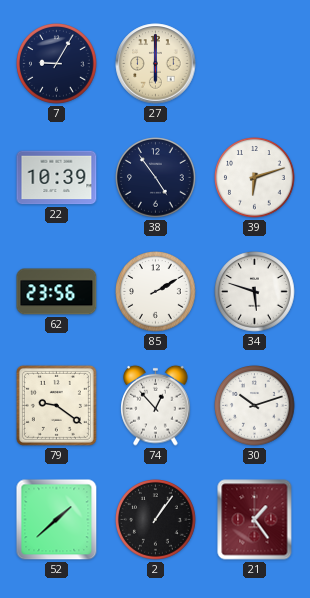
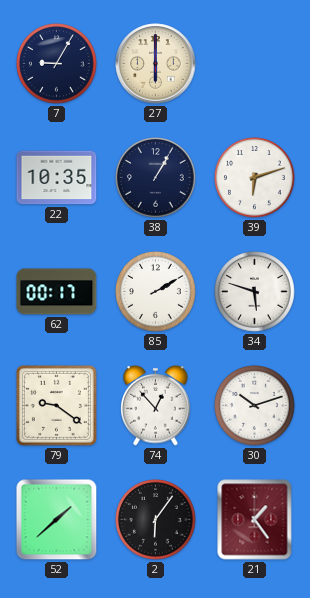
22: 10:39 -> 10:35
38: 4:54 -> 1:05
62: 23:56 -> 00:17
2: 1:06 -> 6:06
